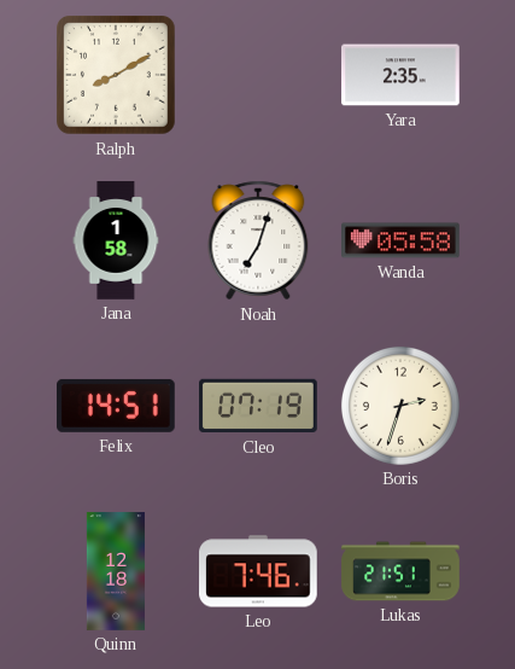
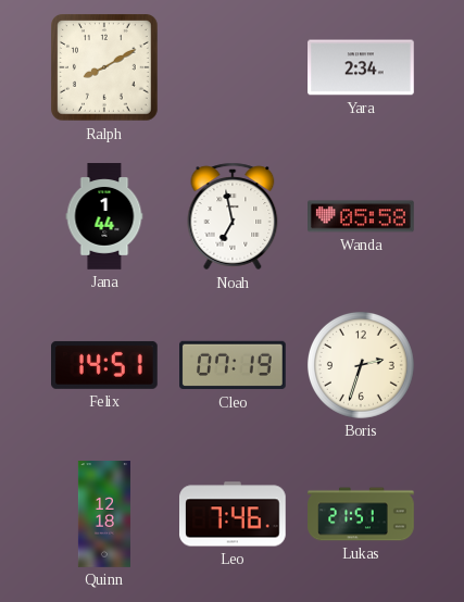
Yara: 2:35 -> 2:34
Jana: 1:58 -> 1:44
Noah: 7:03 -> 6:58
